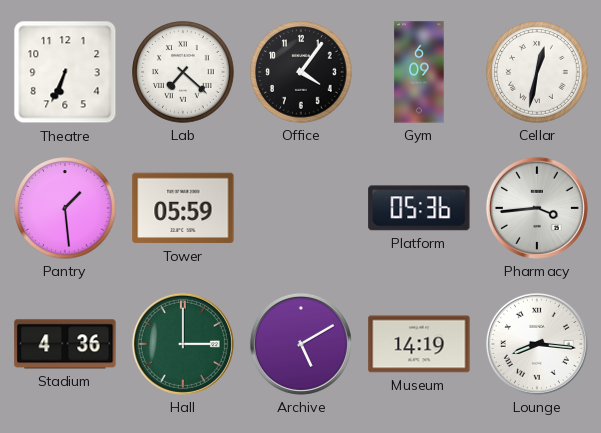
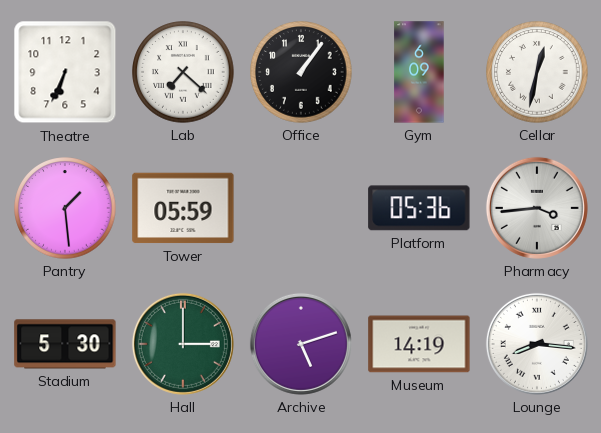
Office: 4:06 -> 1:06
Stadium: 4:36 -> 5:30
Archive: 5:10 -> 5:12
